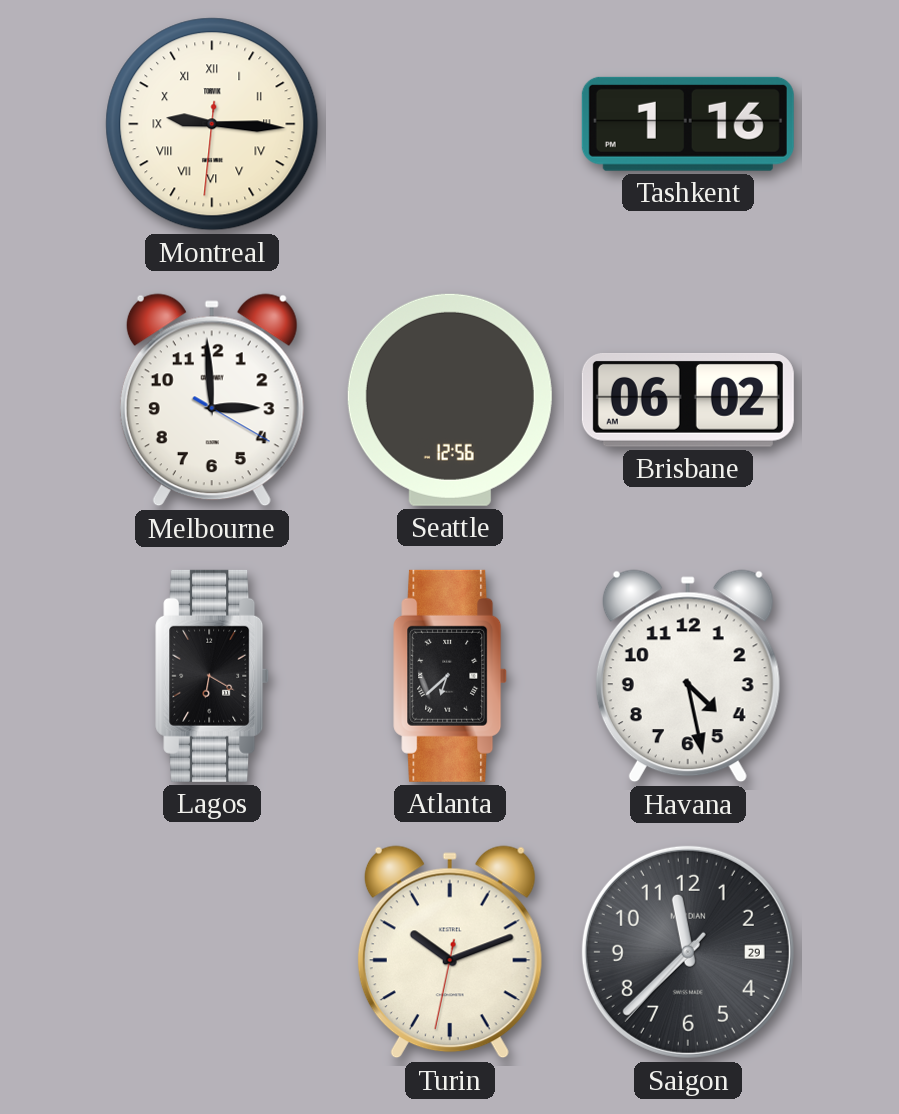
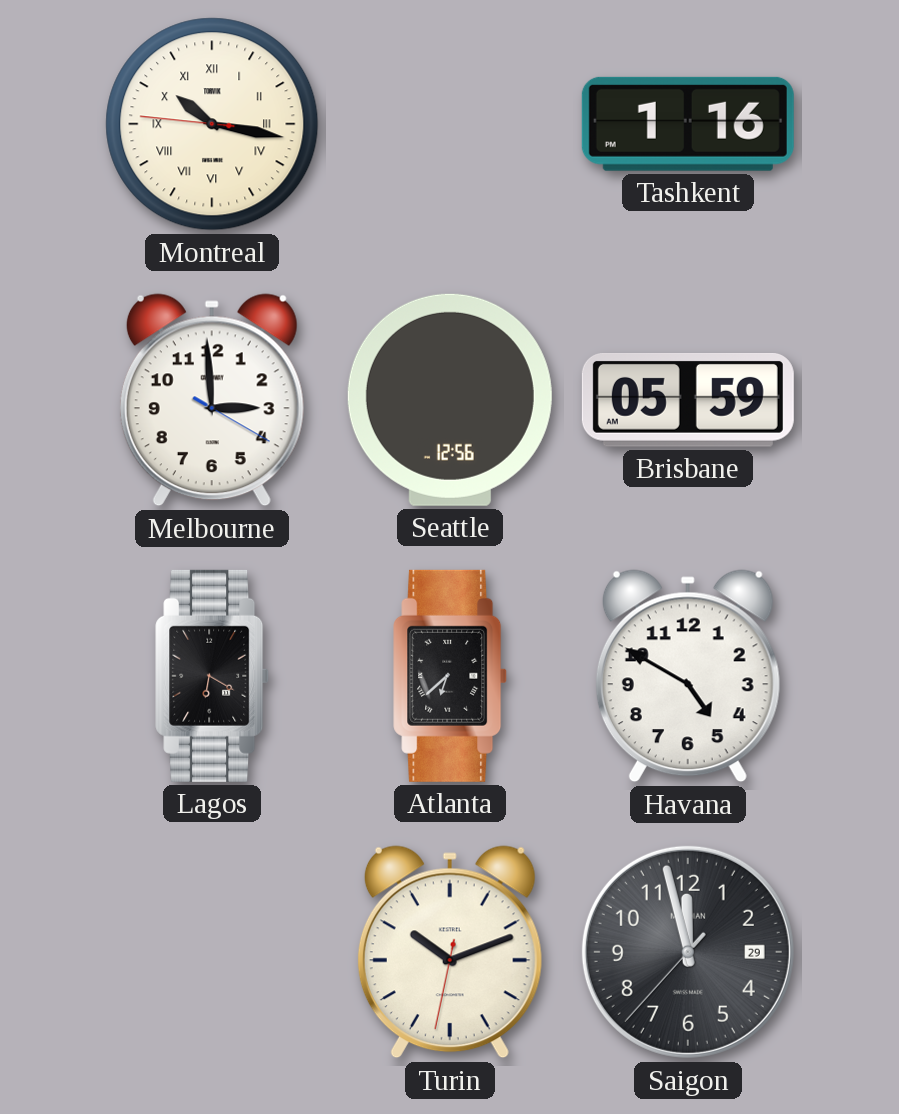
Montreal: 9:15 -> 10:16
Brisbane: 06:02 -> 05:59
Havana: 4:28 -> 4:50
Saigon: 11:37 -> 11:57
